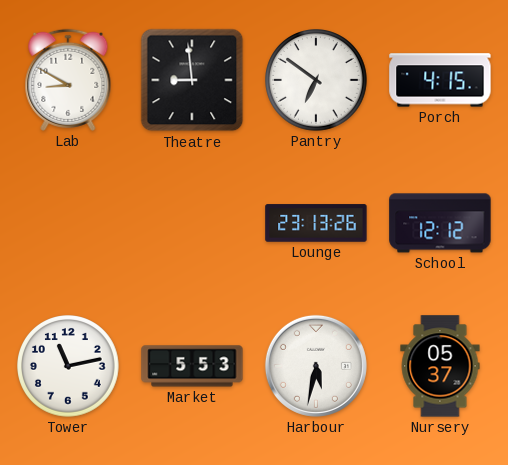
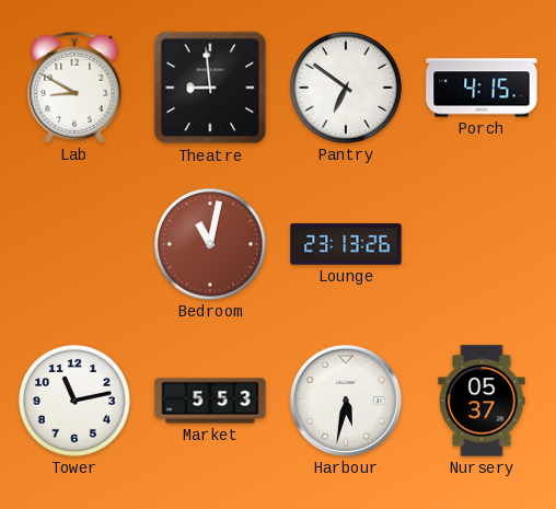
Bedroom: none -> 11:02
School: 12:12 -> none
